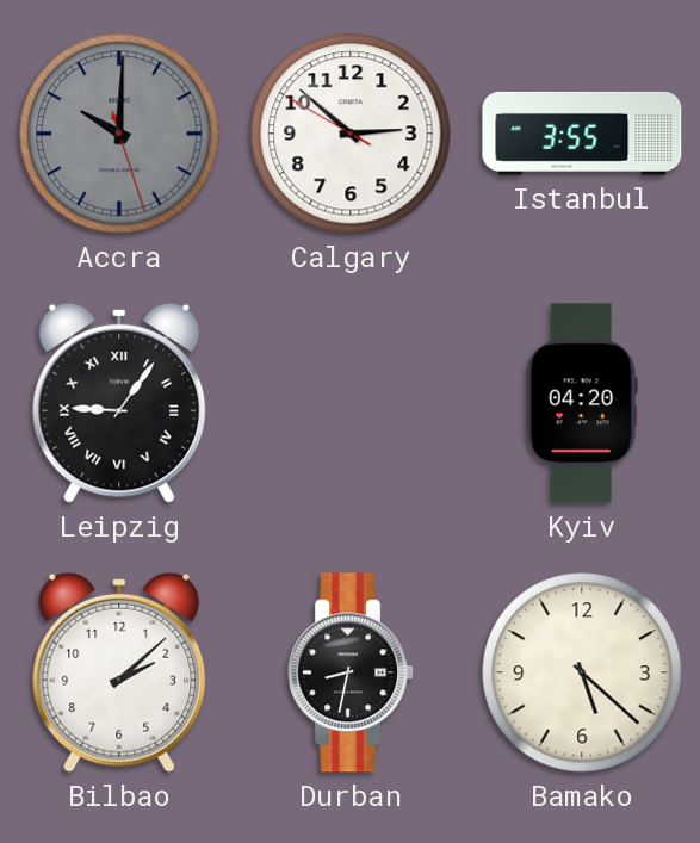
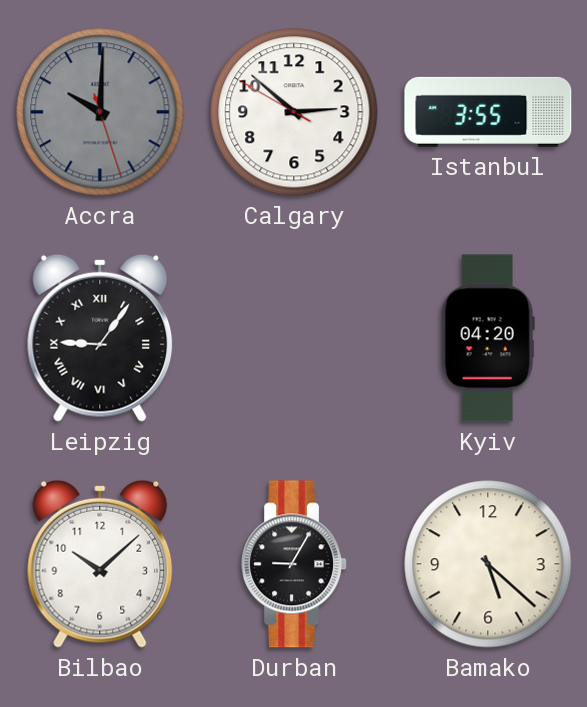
Bilbao: 2:08 -> 10:08
Durban: 8:32 -> 9:05
